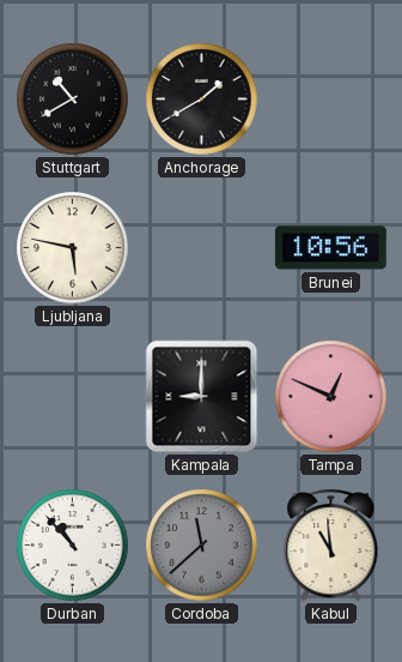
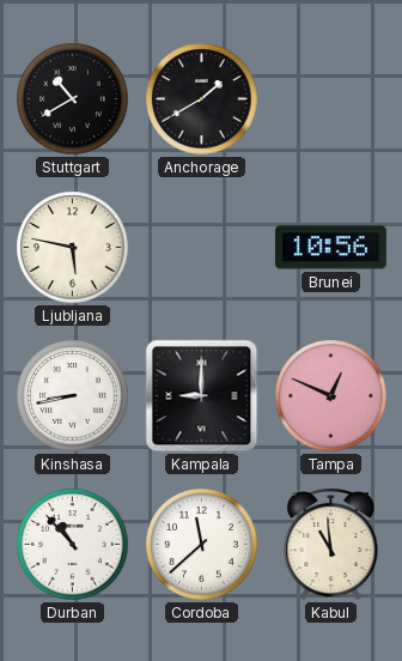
Kinshasa: none -> 8:43
Cordoba dial: grey -> white
